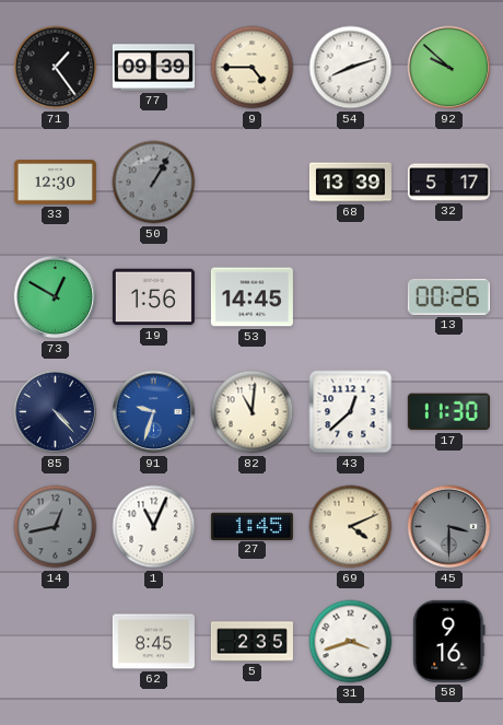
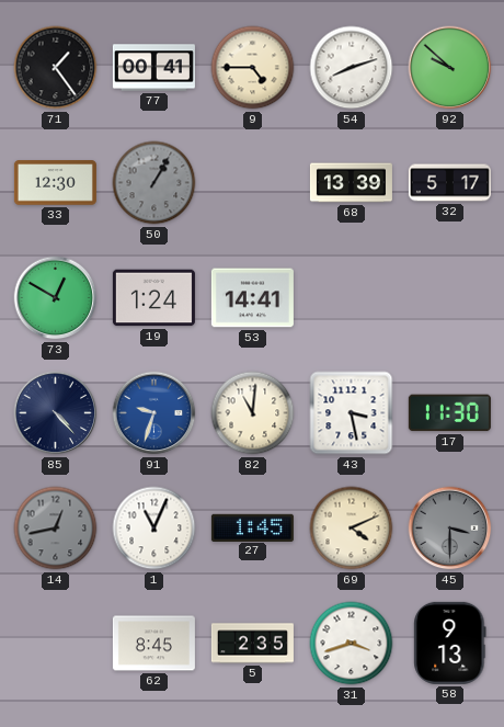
77: 09:39 -> 00:41
19: 1:56 -> 1:24
53: 14:45 -> 14:41
13: 00:26 -> none
43: 12:38 -> 3:28
58: 9:16 -> 9:13
